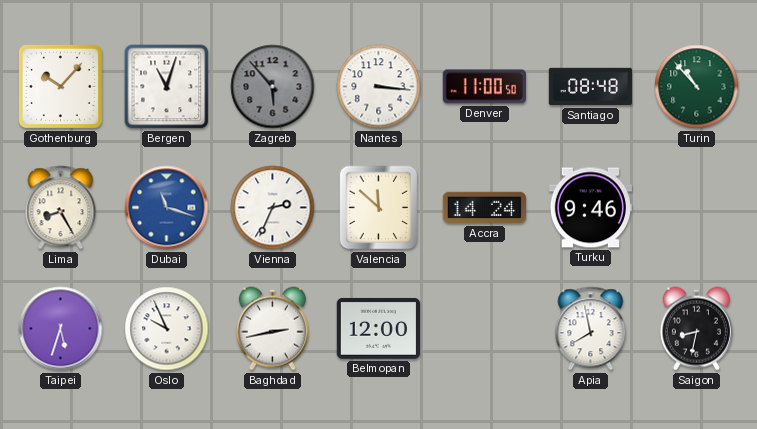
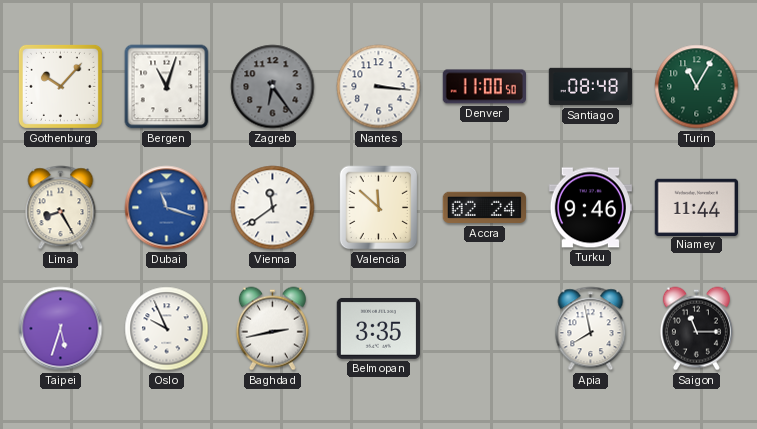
Zagreb: 5:53 -> 6:24
Turin: 10:53 -> 11:05
Vienna: 2:34 -> 11:39
Accra: 14:24 -> 02:24
Niamey: none -> 11:44
Belmopan: 12:00 -> 3:35
Saigon: 8:32 -> 11:15
